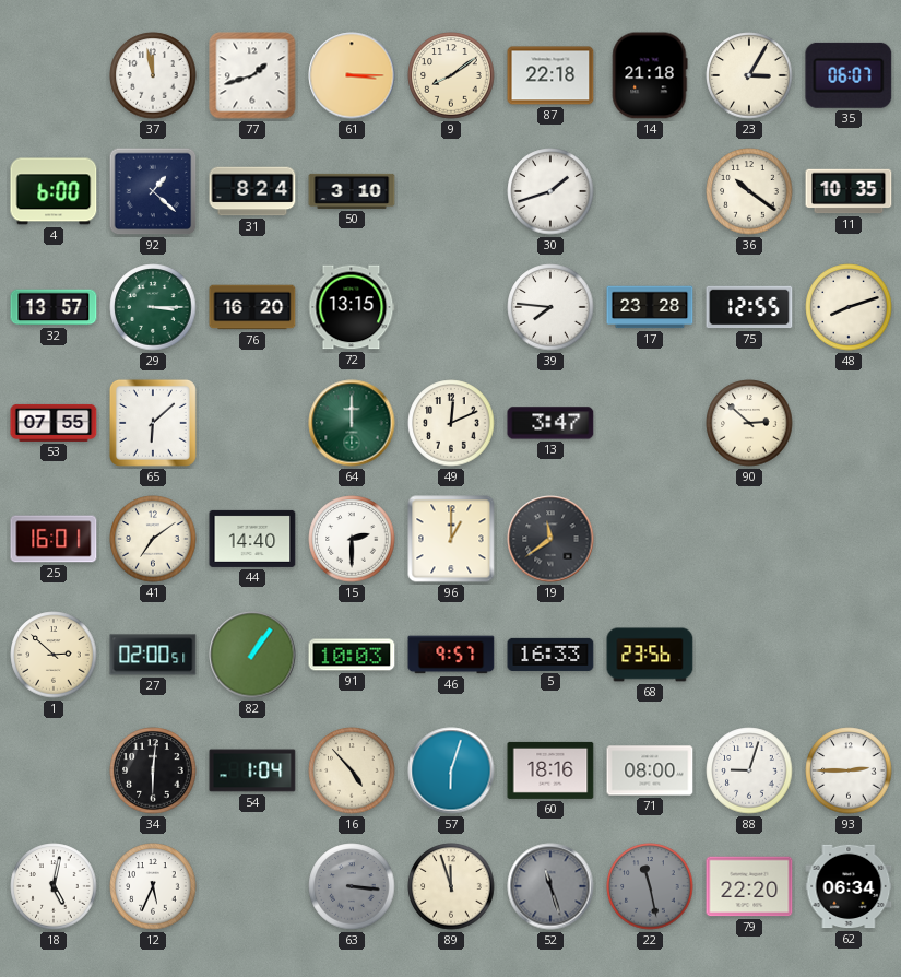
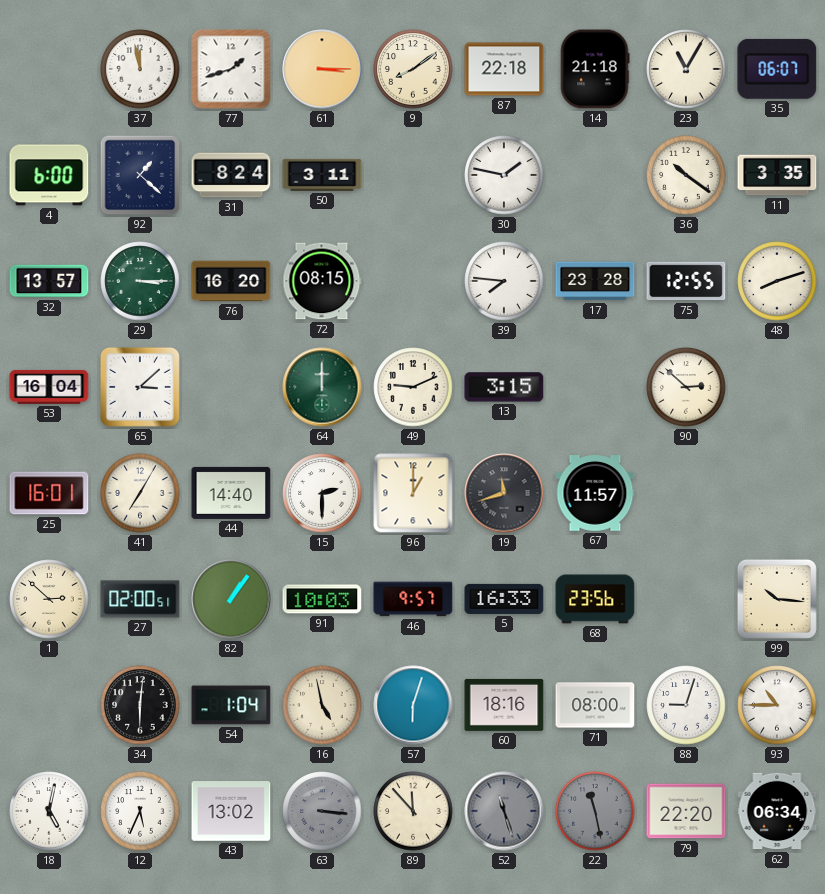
23: 3:05 -> 11:05
50: 3:10 -> 3:11
30: 1:42 -> 1:47
11: 10:35 -> 3:35
72: 13:15 -> 08:15
53: 07:55 -> 16:04
65: 6:08 -> 3:08
49: 12:11 -> 9:11
13: 3:47 -> 3:15
41: 7:09 -> 7:05
19: 11:39 -> 11:42
67: none -> 11:57
99: none -> 10:16
16: 4:53 -> 4:58
93: 2:45 -> 10:45
43: none -> 13:02
89: 11:57 -> 11:53
